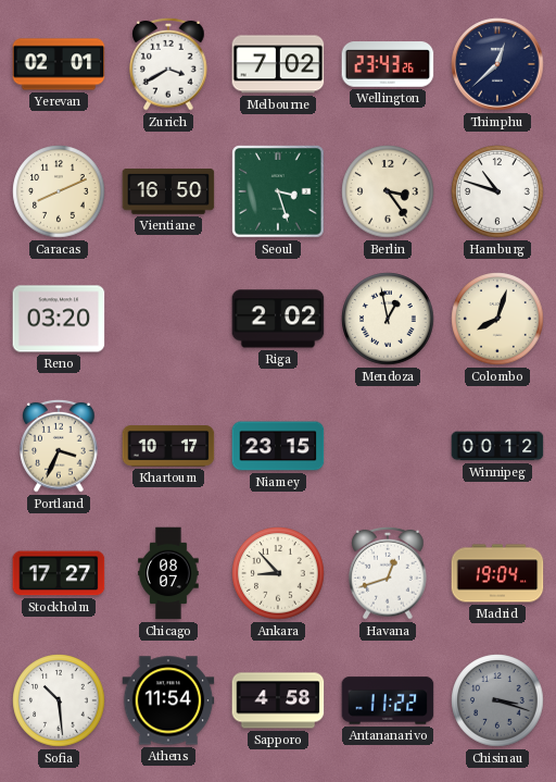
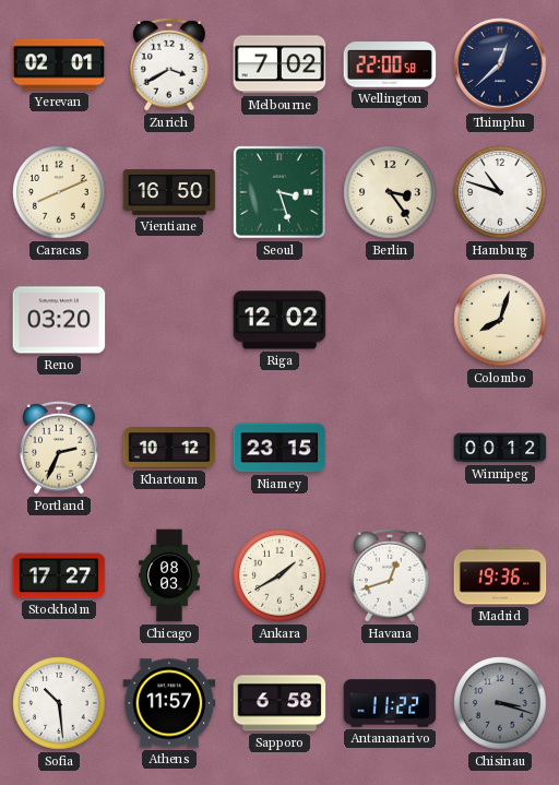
Wellington: 23:43 -> 22:00
Riga: 2:02 -> 12:02
Mendoza: 12:58 -> none
Portland: 3:34 -> 2:34
Khartoum: 10:17 -> 10:12
Chicago: 08:07 -> 08:03
Ankara: 8:53 -> 1:40
Madrid: 19:04 -> 19:36
Athens: 11:54 -> 11:57
Sapporo: 4:58 -> 6:58
